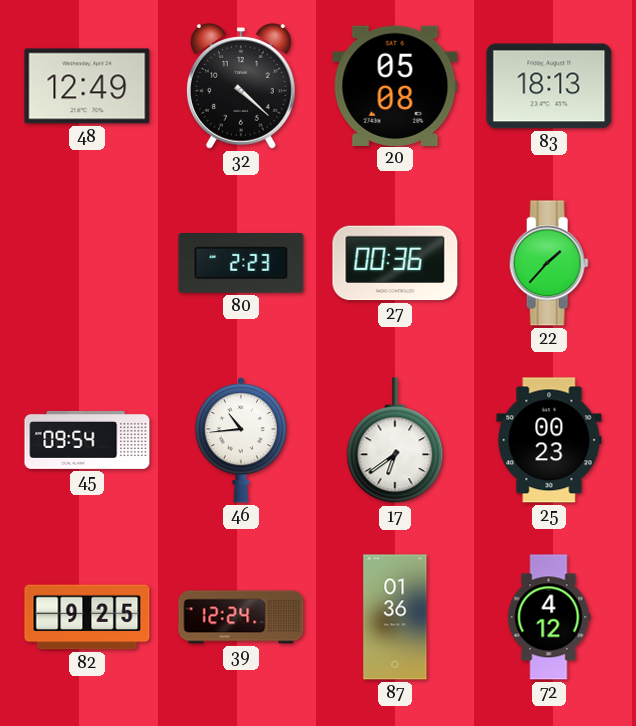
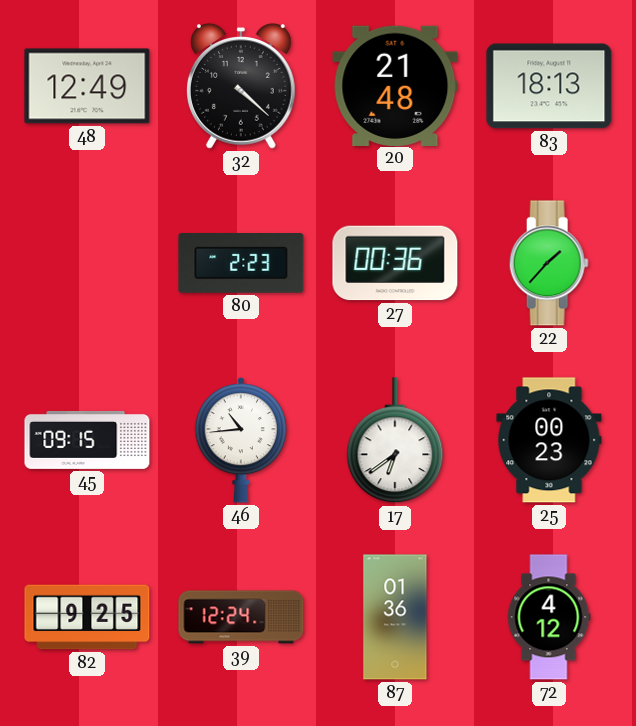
20: 05:08 -> 21:48
45: 09:54 -> 09:15
